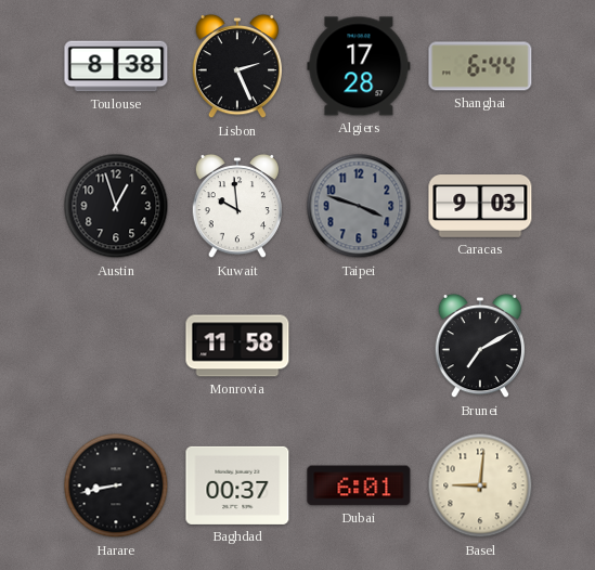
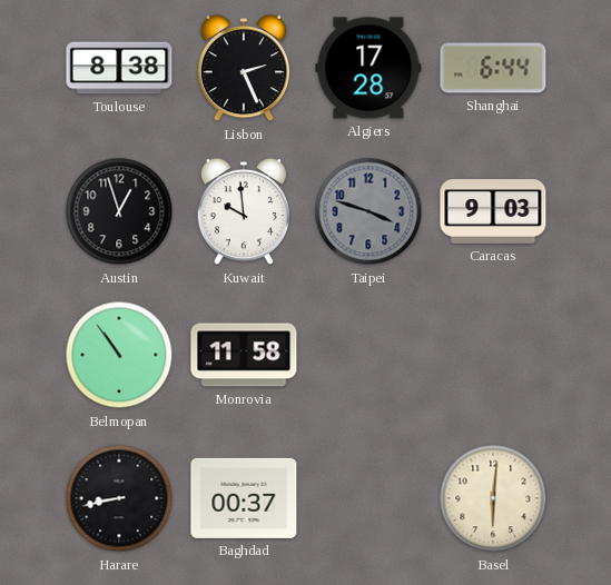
Belmopan: none -> 10:54
Brunei: 7:10 -> none
Dubai: 6:01 -> none
Basel: 9:01 -> 6:01
